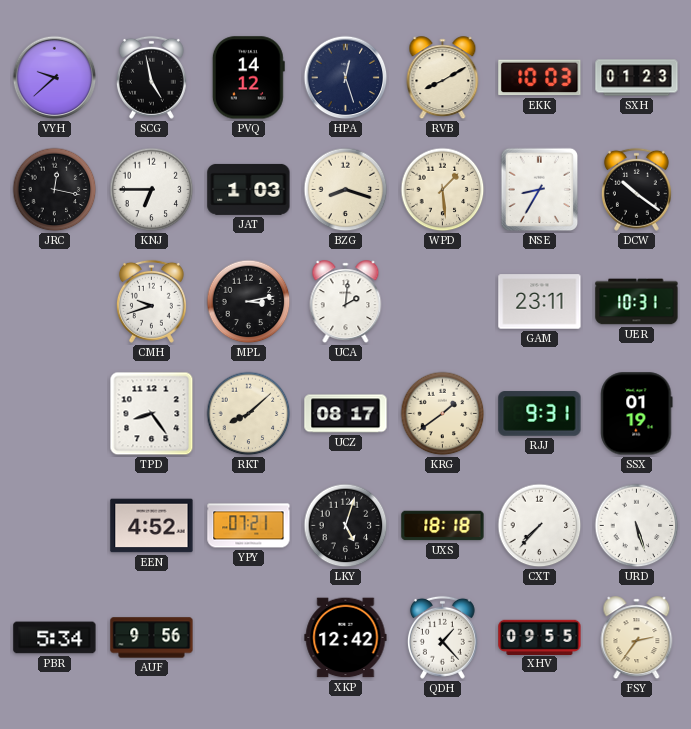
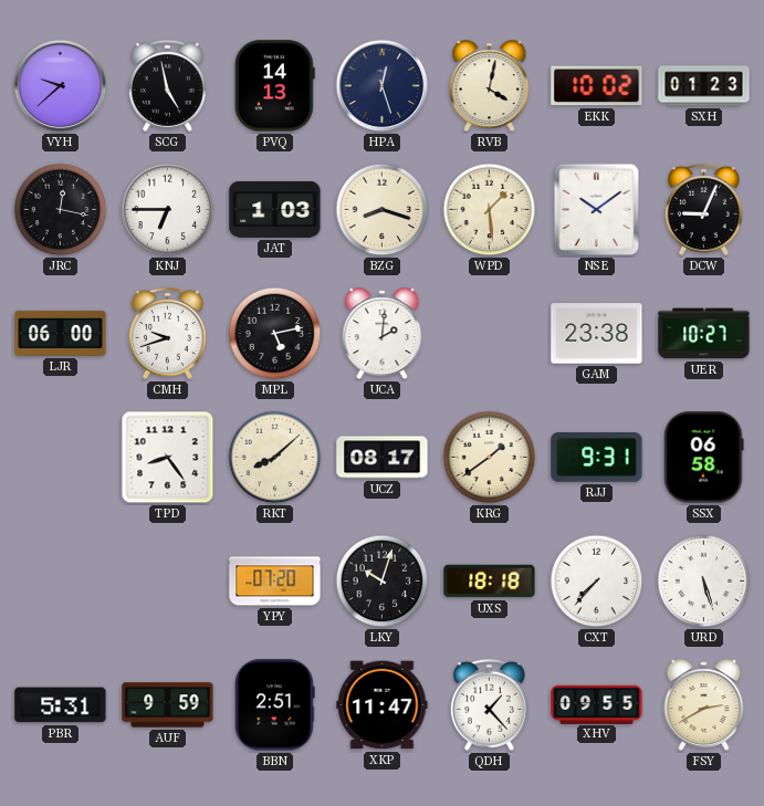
PVQ: 14:12 -> 14:13
RVB: 8:10 -> 4:02
EKK: 10:03 -> 10:02
NSE: 8:35 -> 10:09
DCW: 10:21 -> 9:04
LJR: none -> 06:00
MPL: 3:13 -> 5:13
GAM: 23:11 -> 23:38
UER: 10:31 -> 10:27
SSX: 01:19 -> 06:58
EEN: 4:52 -> none
YPY: 07:21 -> 07:20
LKY: 5:03 -> 10:03
PBR: 5:34 -> 5:31
AUF: 9:56 -> 9:59
BBN: none -> 2:51
XKP: 12:42 -> 11:47
FSY: 2:36 -> 2:40
